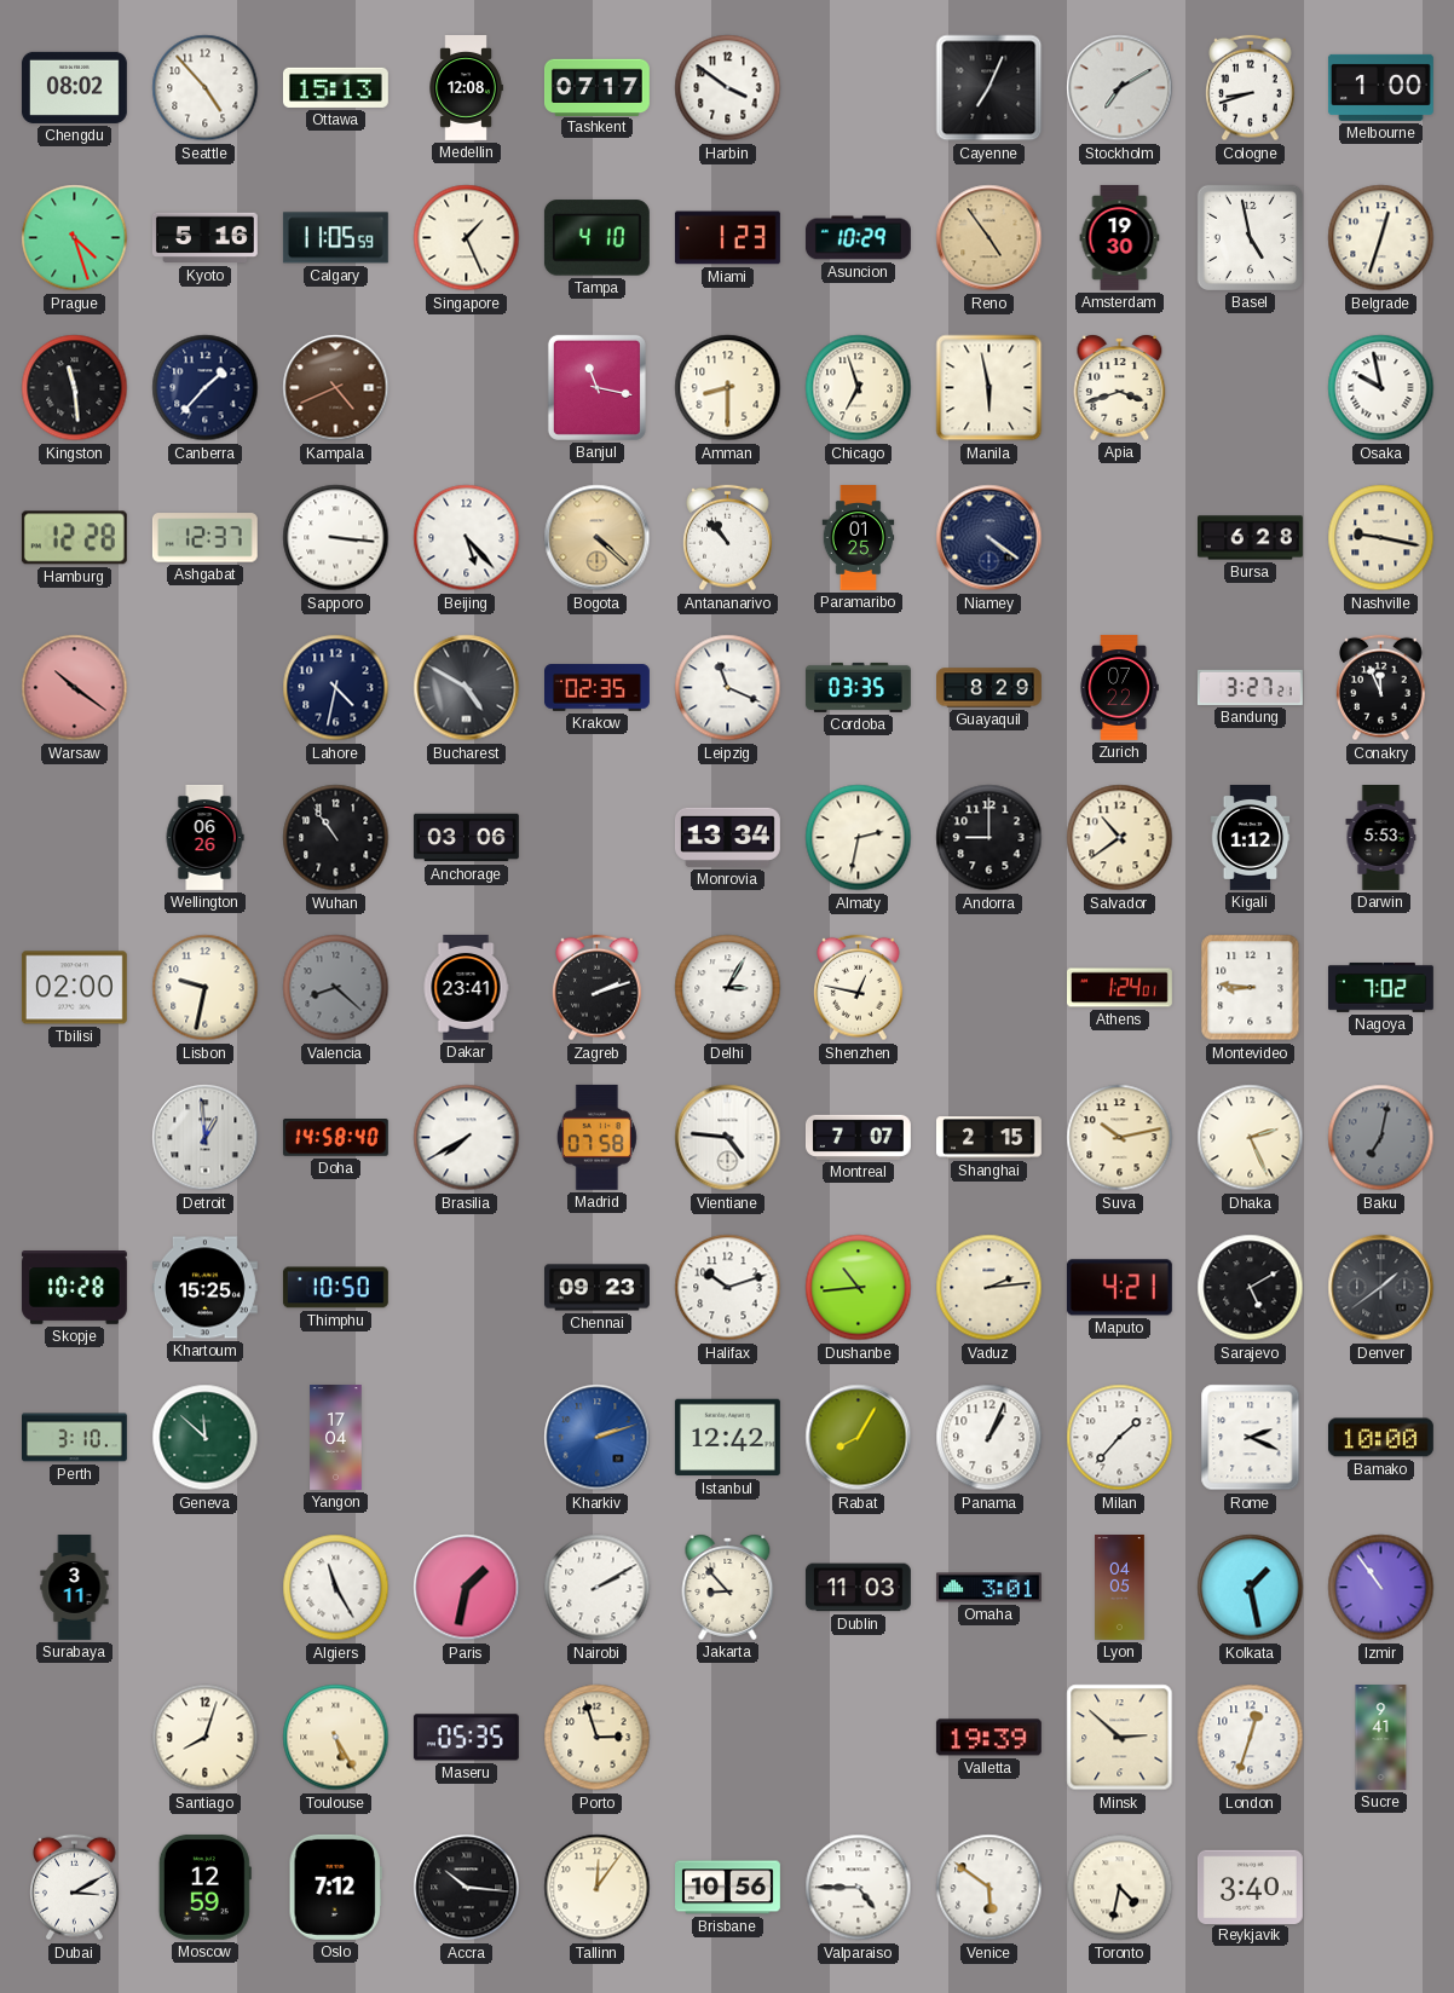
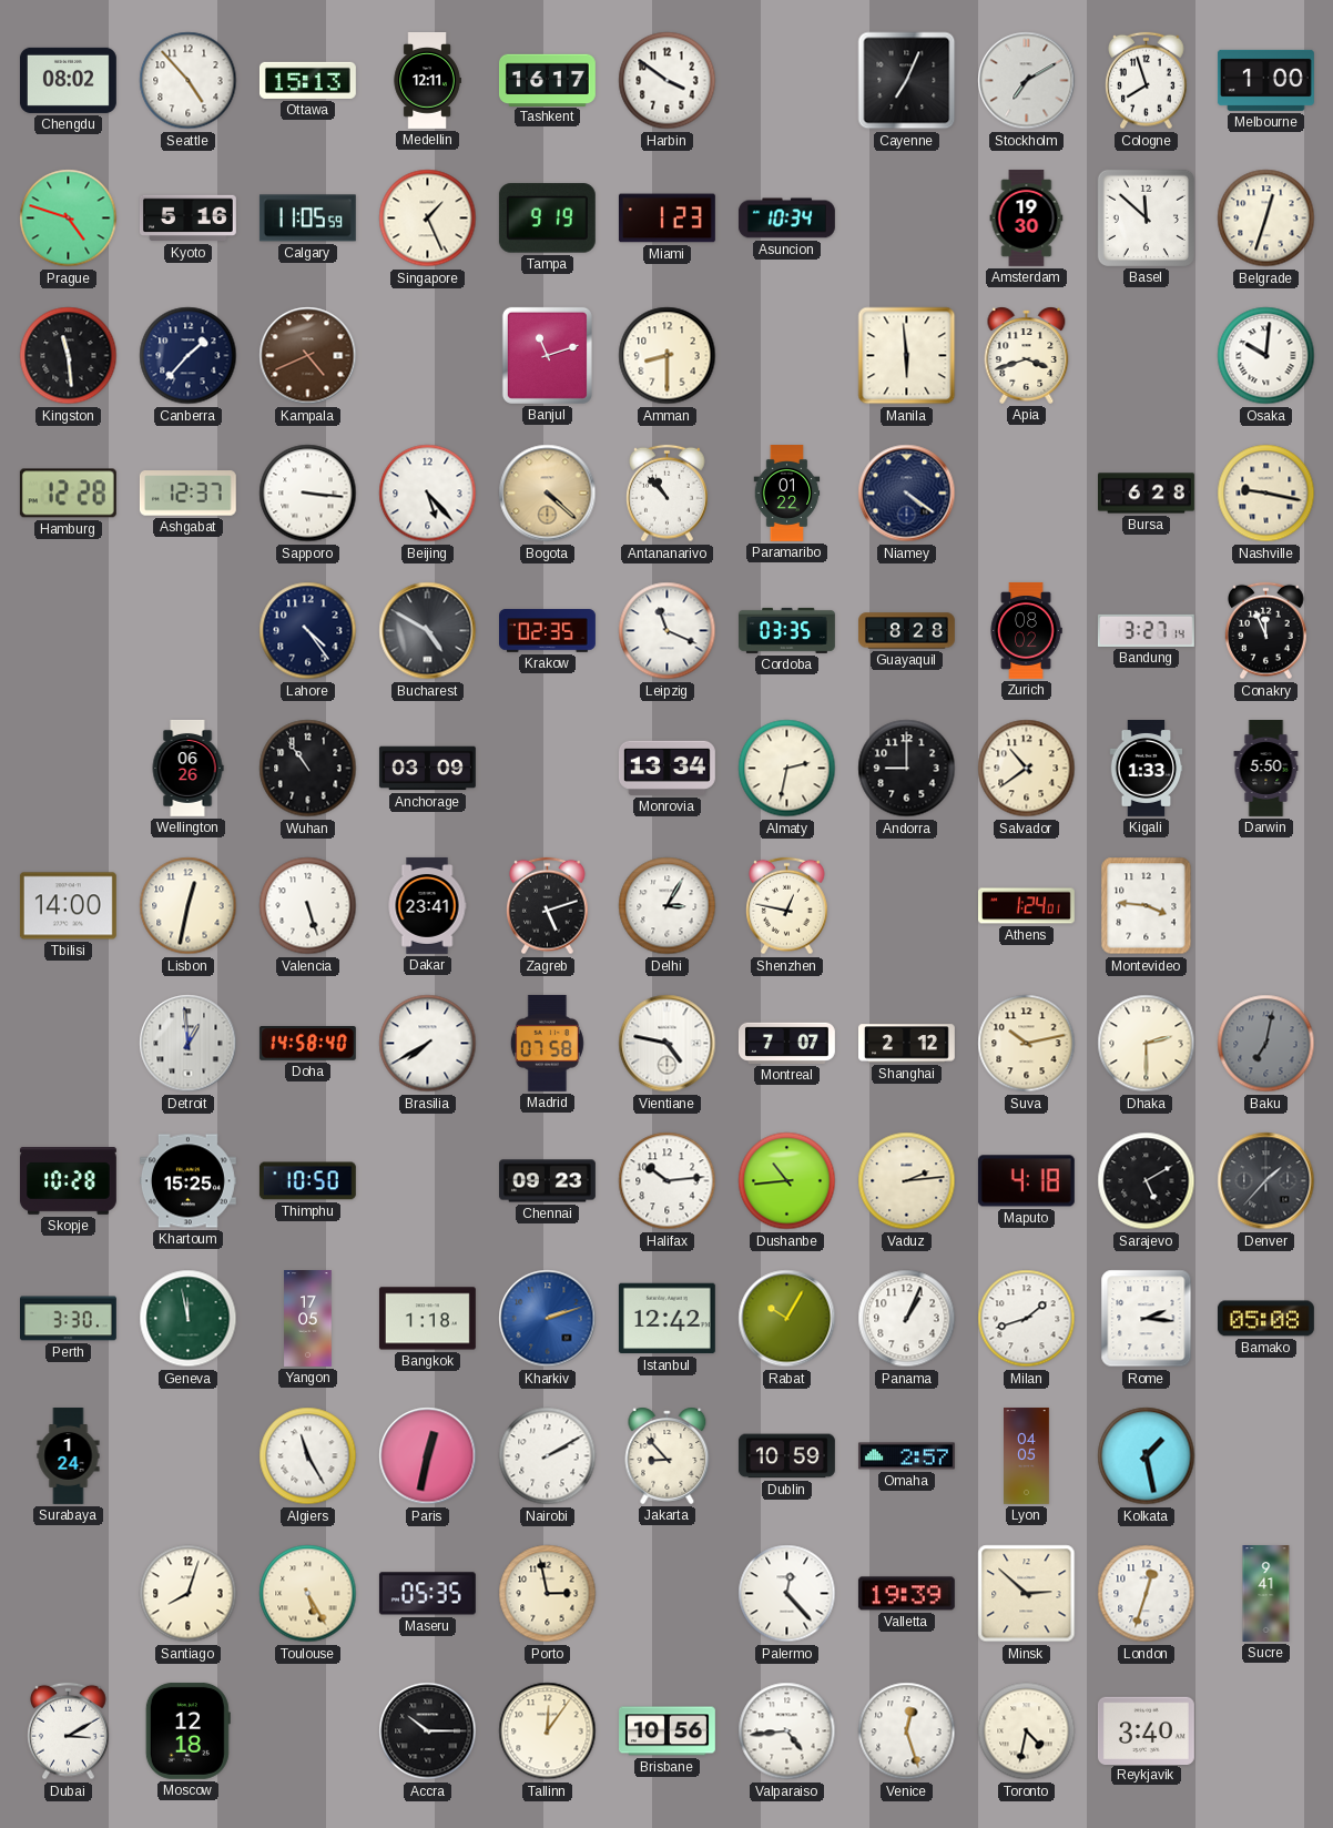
Medellin: 12:08 -> 12:11
Tashkent: 07:17 -> 16:17
Cologne: 8:42 -> 7:57
Prague: 4:27 -> 4:48
Tampa: 4:10 -> 9:19
Asuncion: 10:29 -> 10:34
Reno: 4:54 -> none
Basel: 4:58 -> 11:52
Banjul: 11:17 -> 11:12
Chicago: 6:57 -> none
Manila: 5:58 -> 5:59
Osaka: 9:58 -> 10:01
Paramaribo: 01:25 -> 01:22
Warsaw: 10:21 -> none
Lahore: 4:32 -> 4:24
Guayaquil: 8:29 -> 8:28
Zurich: 07:22 -> 08:02
Bandung: 3:27:21 -> 3:27:14
Anchorage: 03:06 -> 03:09
Kigali: 1:12 -> 1:33
Darwin: 5:53 -> 5:50
Tbilisi: 02:00 -> 14:00
Lisbon: 9:32 -> 12:32
Valencia: 8:22 -> 5:27
Valencia dial: grey -> white
Zagreb: 2:12 -> 5:12
Montevideo: 8:46 -> 3:46
Nagoya: 7:02 -> none
Vientiane: 4:46 -> 4:47
Shanghai: 2:15 -> 2:12
Dhaka: 2:26 -> 2:30
Halifax: 10:12 -> 10:14
Maputo: 4:21 -> 4:18
Denver: 1:39 -> 1:37
Perth: 3:10 -> 3:30
Geneva: 11:52 -> 11:58
Yangon: 17:04 -> 17:05
Bangkok: none -> 1:18
Rabat: 8:05 -> 10:05
Milan: 1:37 -> 1:42
Rome: 2:19 -> 2:16
Bamako: 10:00 -> 05:08
Surabaya: 3:11 -> 1:24
Paris: 1:32 -> 12:32
Dublin: 11:03 -> 10:59
Omaha: 3:01 -> 2:57
Izmir: 10:54 -> none
Porto: 2:57 -> 2:58
Palermo: none -> 12:23
Moscow: 12:59 -> 12:18
Oslo: 7:12 -> none
Accra: 10:16 -> 10:15
Valparaiso: 4:45 -> 4:44
Venice: 5:51 -> 12:27
